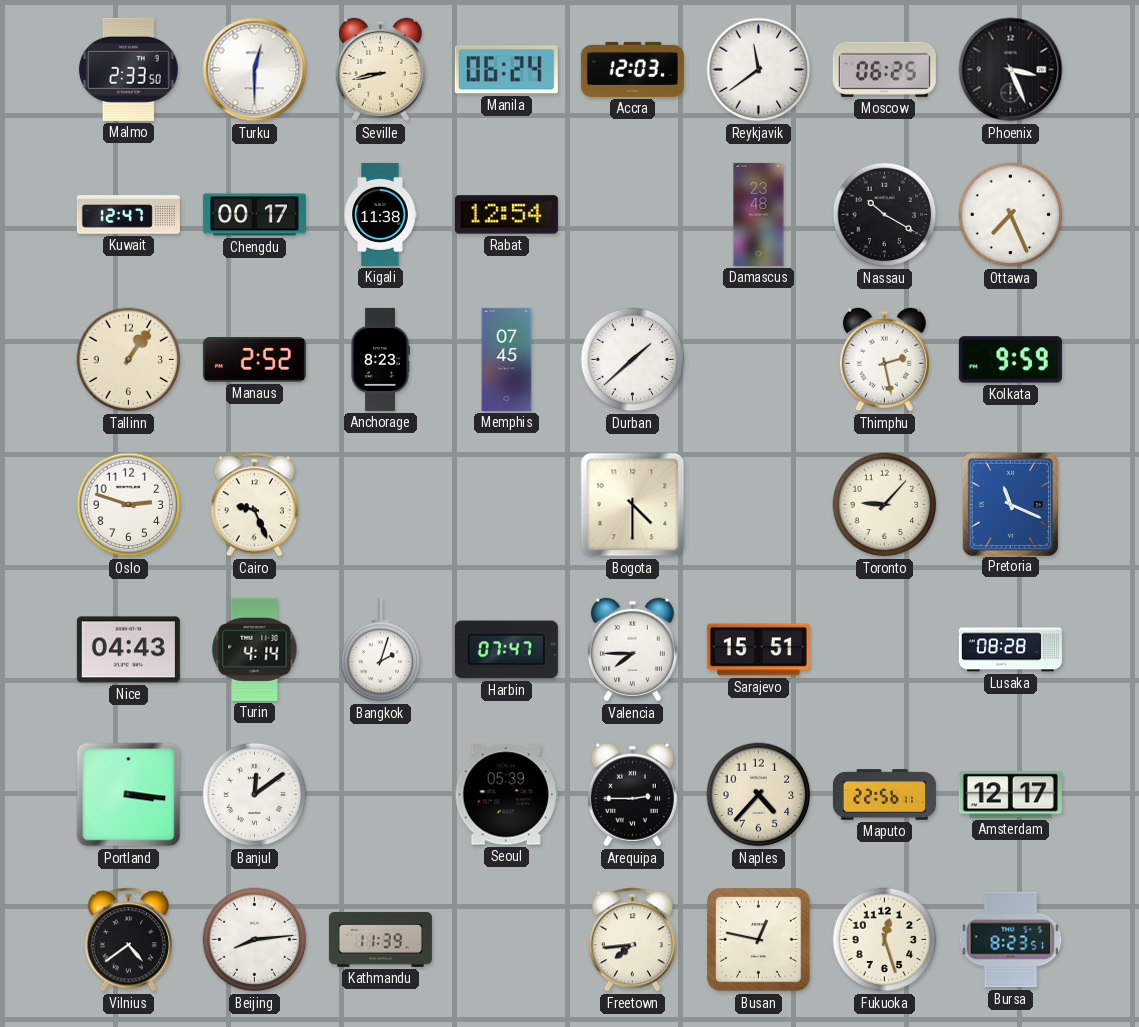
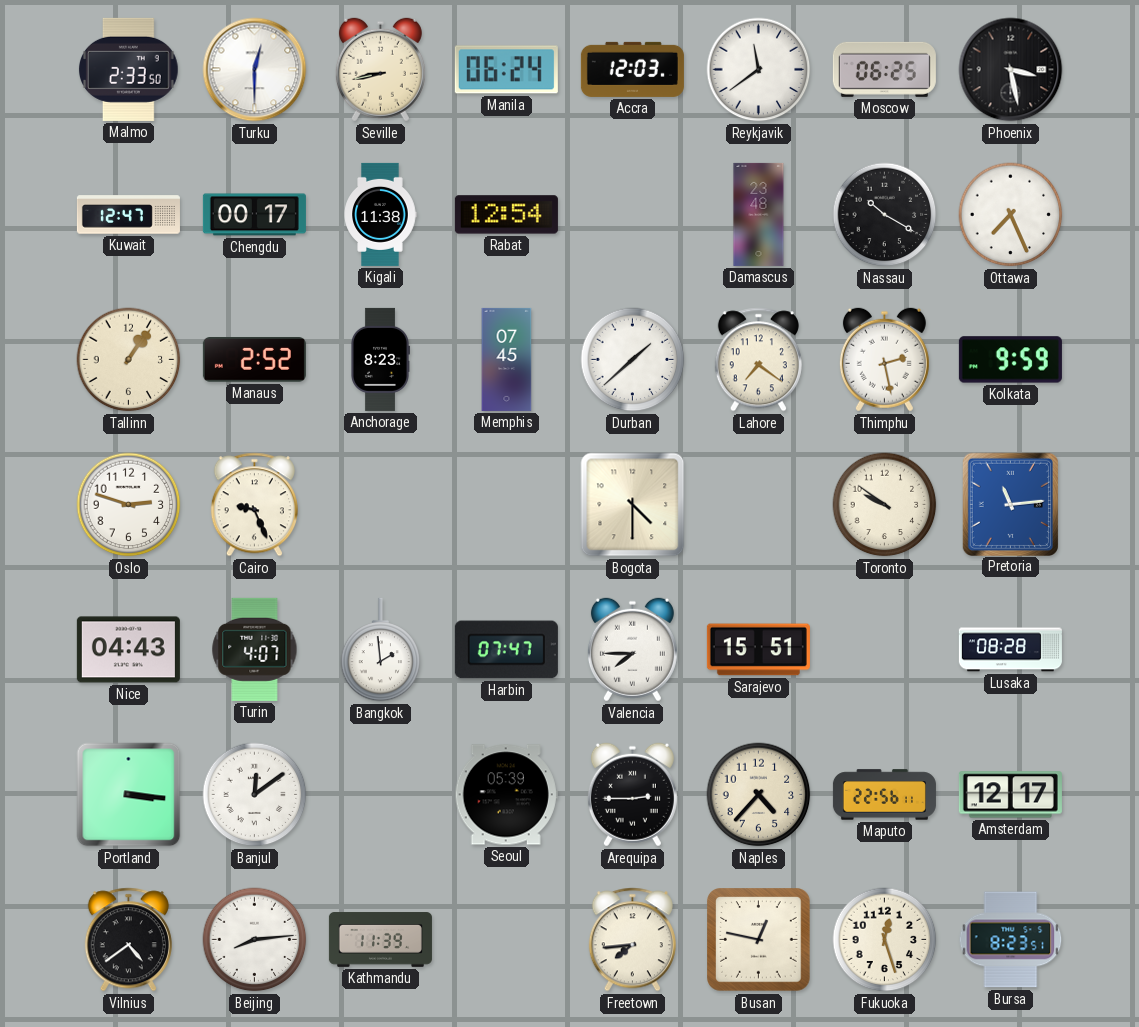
Phoenix: 3:26 -> 3:28
Lahore: none -> 7:21
Toronto: 9:07 -> 9:51
Pretoria: 11:19 -> 11:14
Turin: 4:14 -> 4:07
Bangkok: 2:03 -> 1:59
